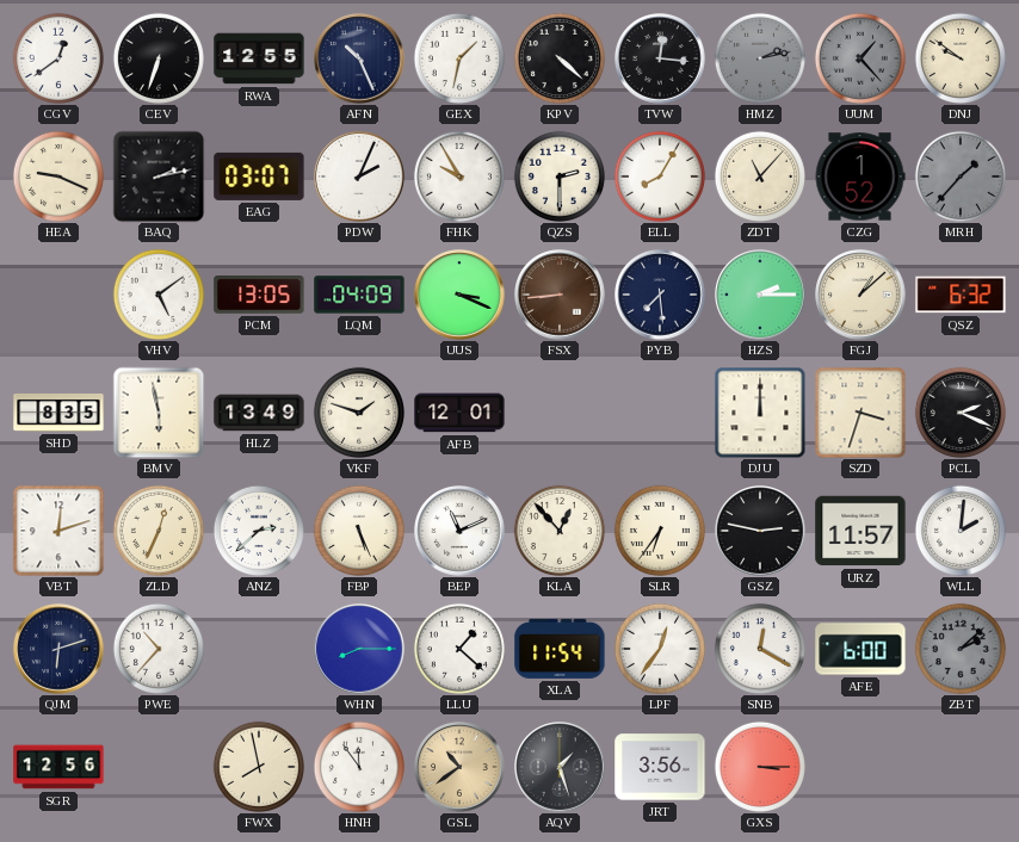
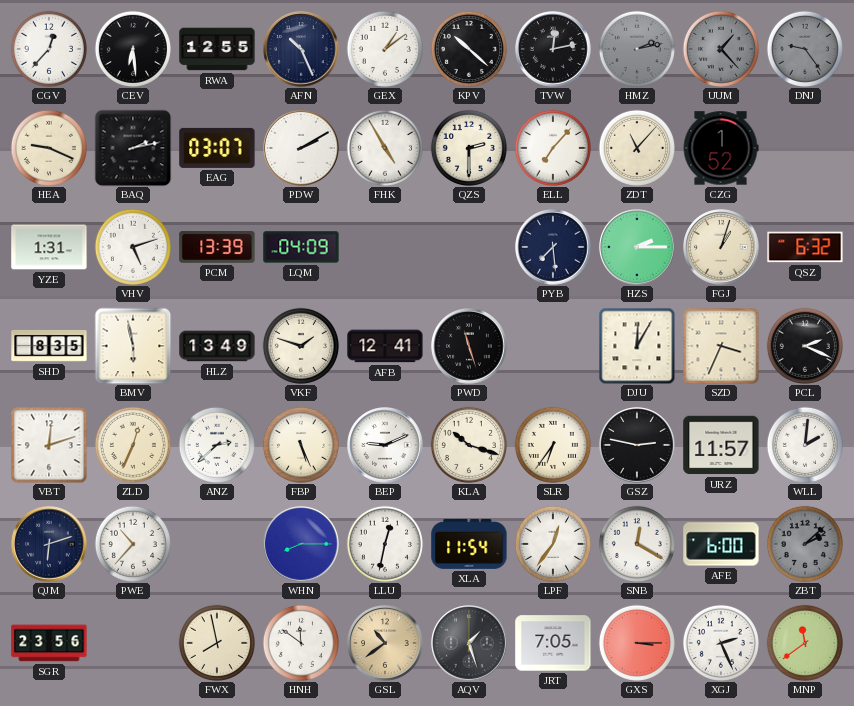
CGV: 12:39 -> 12:37
CEV: 6:33 -> 6:29
GEX: 1:32 -> 1:09
KPV: 4:22 -> 10:22
TVW: 12:16 -> 12:13
DNJ: 9:51 -> 9:24
DNJ dial: cream -> grey
PDW: 2:04 -> 2:10
FHK: 9:55 -> 4:55
ELL: 8:05 -> 7:07
MRH: 1:37 -> none
YZE: none -> 1:31
VHV: 5:09 -> 5:12
PCM: 13:05 -> 13:39
UUS: 3:19 -> none
FSX: 8:44 -> none
FGJ: 1:08 -> 1:03
AFB: 12:01 -> 12:41
PWD: none -> 11:27
DJU: 12:00 -> 12:05
SZD: 3:33 -> 3:34
BEP: 11:11 -> 9:11
KLA: 12:53 -> 10:18
LLU: 1:22 -> 12:32
SGR: 12:56 -> 23:56
HNH: 11:54 -> 11:51
JRT: 3:56 -> 7:05
XGJ: none -> 2:26
MNP: none -> 11:39
